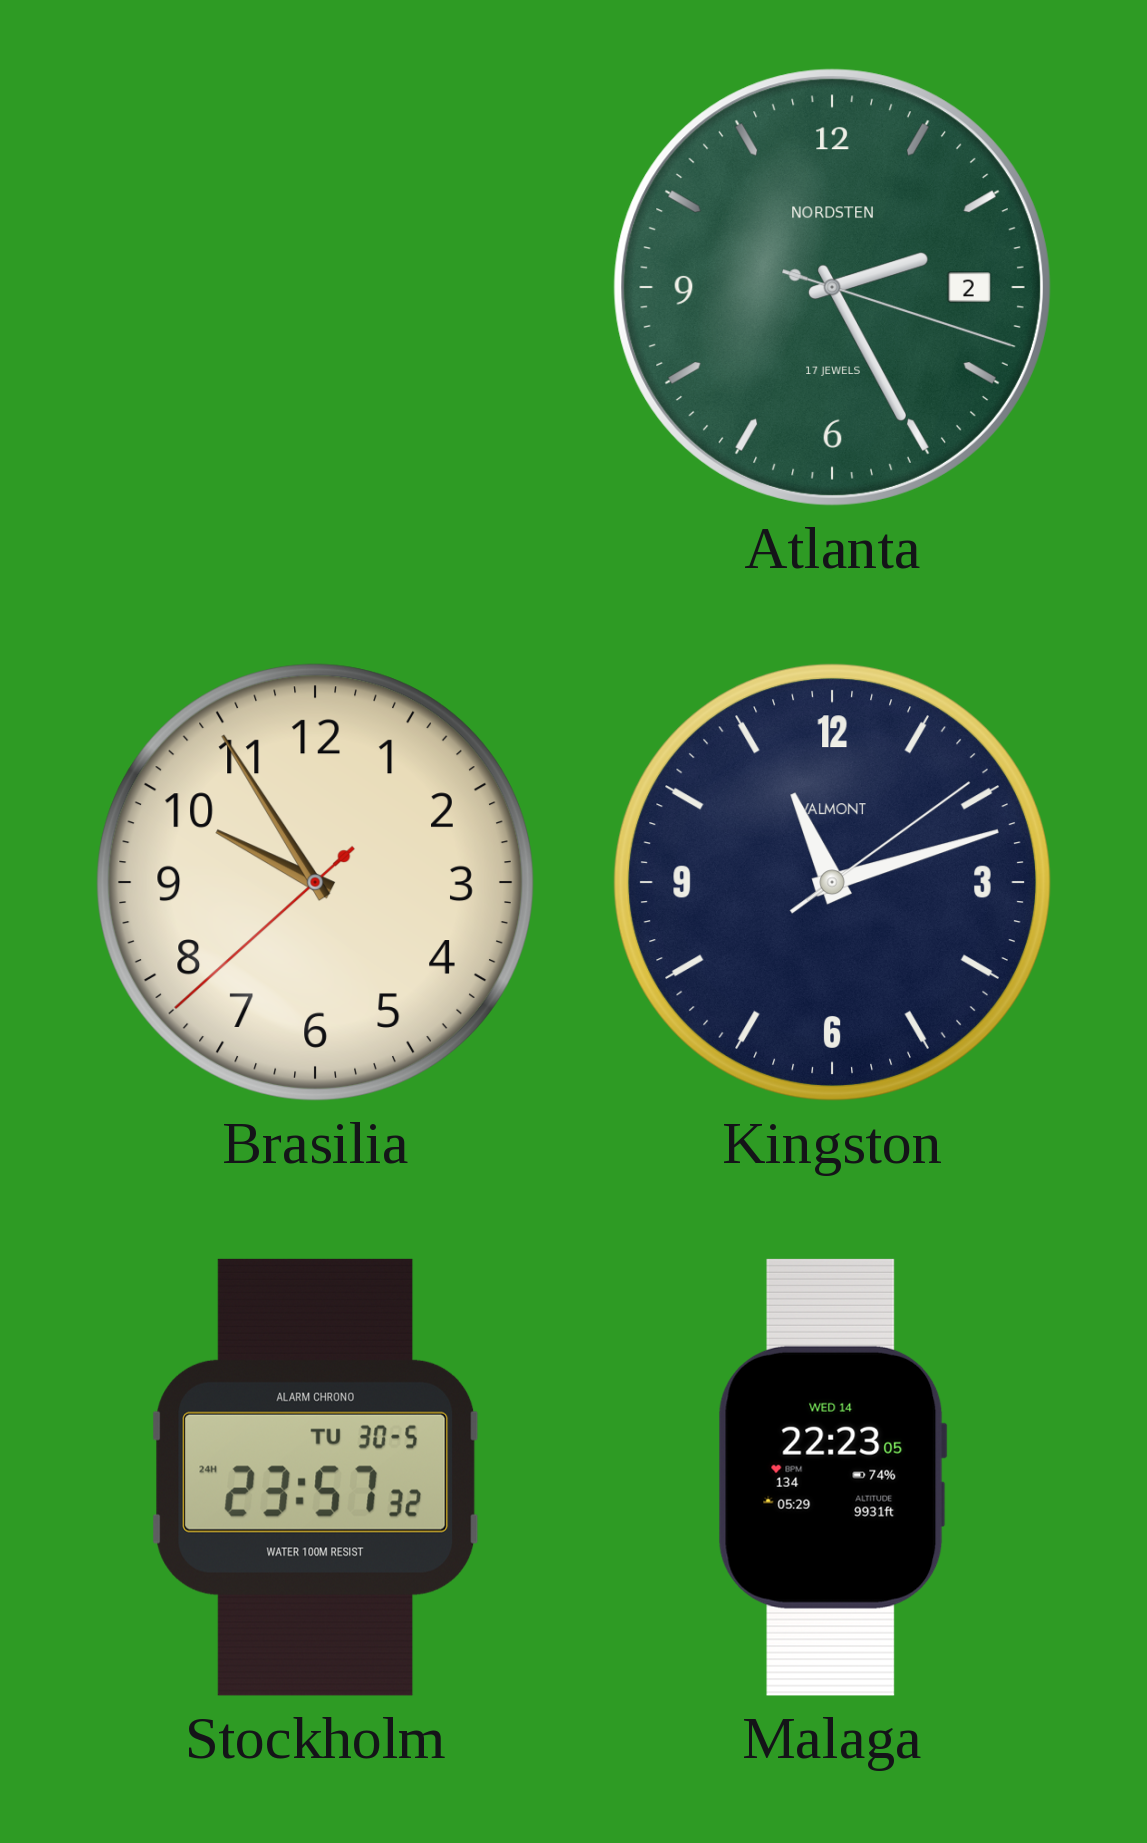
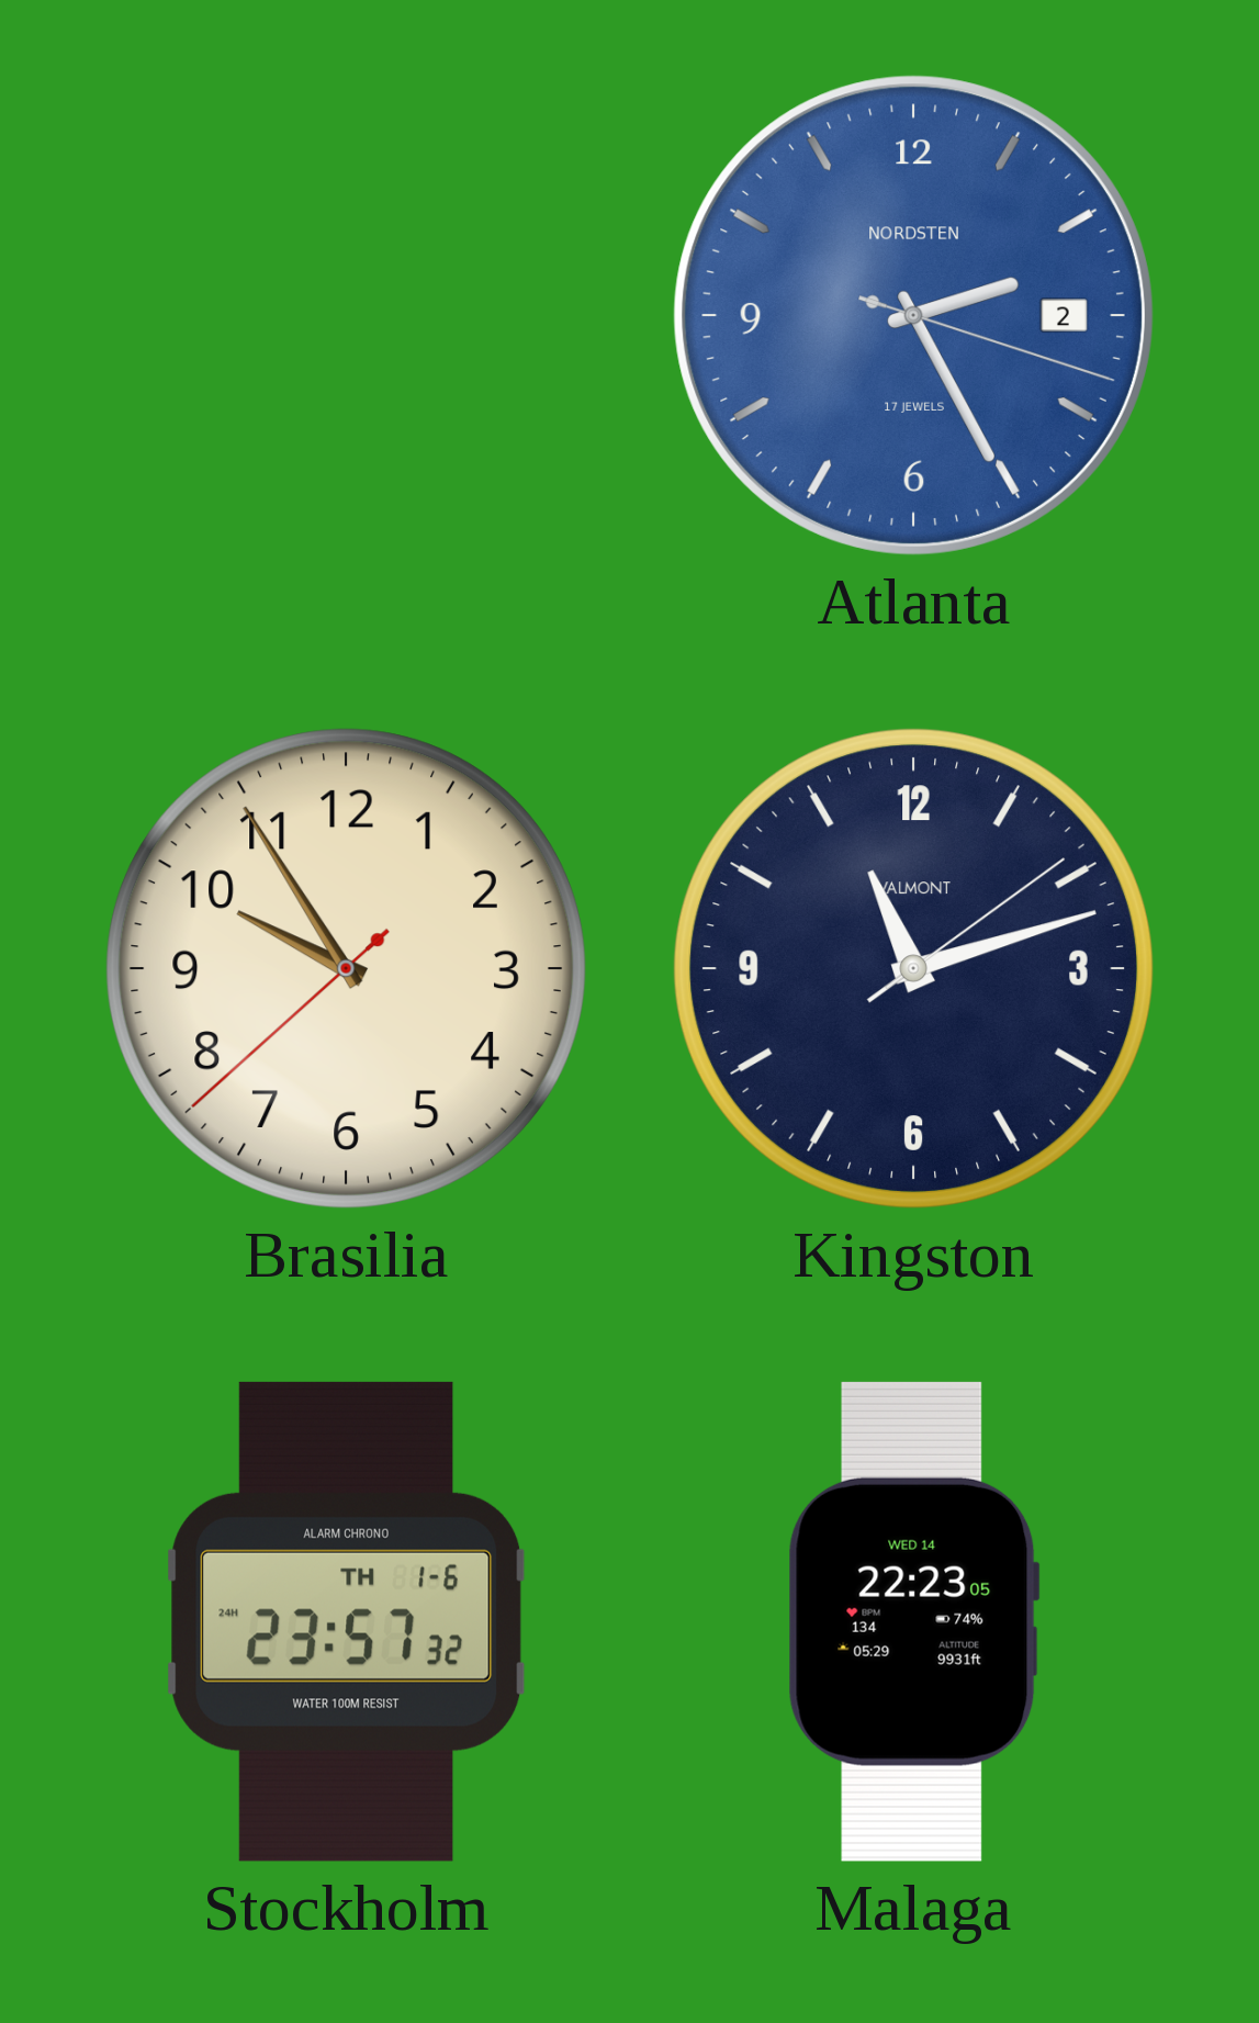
Atlanta dial: green -> blue
Stockholm date: TU 30-5 -> TH 1-6
